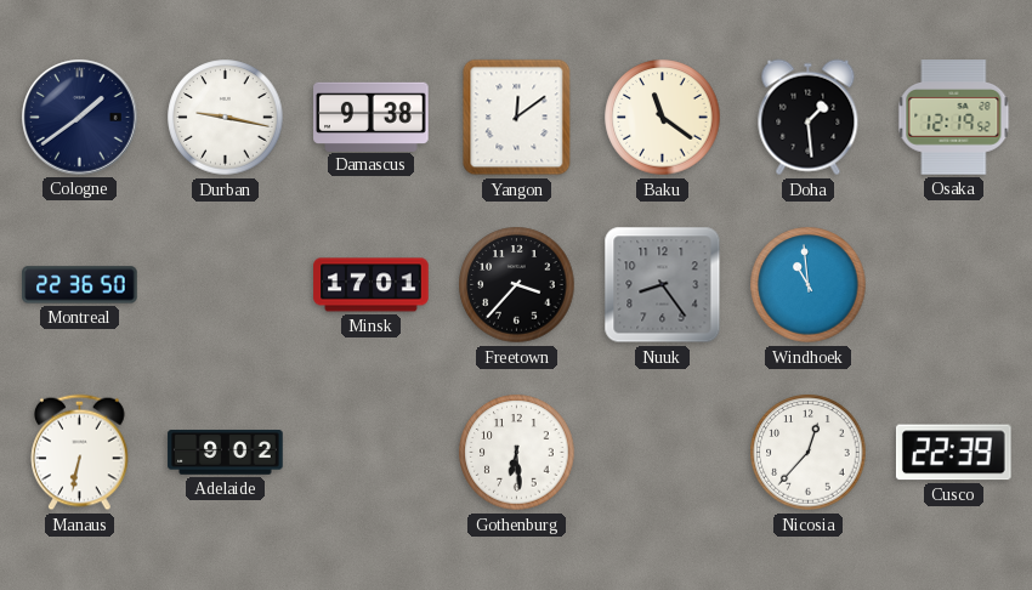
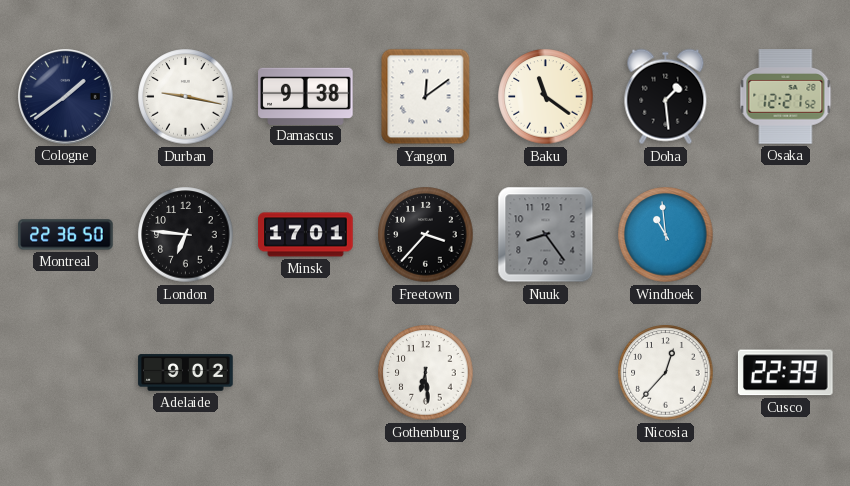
Osaka: 12:19 -> 12:21
London: none -> 6:46
Manaus: 6:32 -> none
